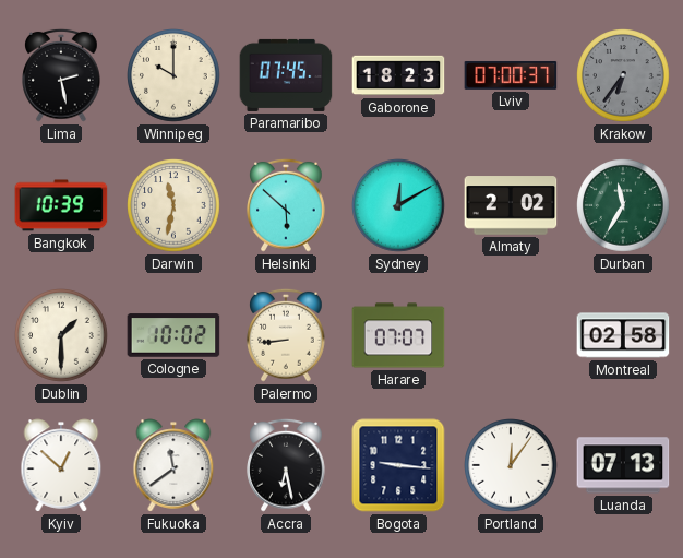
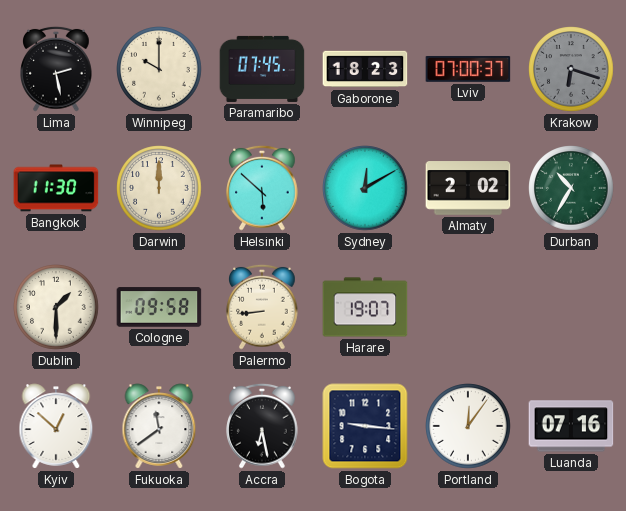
Krakow: 6:36 -> 6:18
Bangkok: 10:39 -> 11:30
Darwin: 11:32 -> 12:00
Durban: 11:35 -> 10:35
Cologne: 10:02 -> 09:58
Harare: 07:07 -> 19:07
Montreal: 02:58 -> none
Luanda: 07:13 -> 07:16
